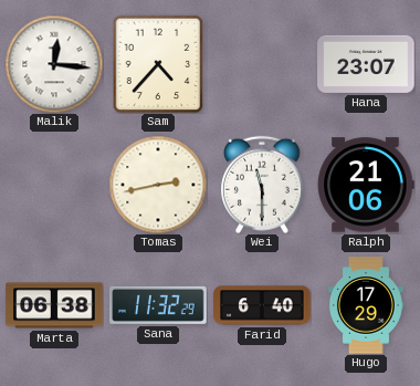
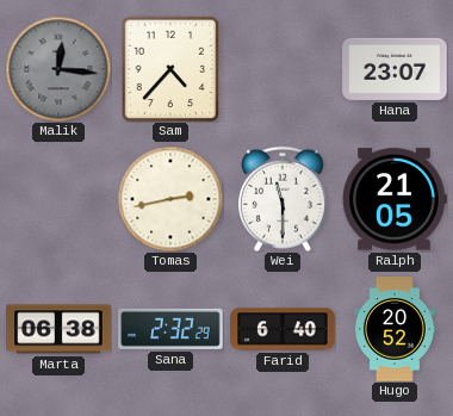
Malik dial: white -> grey
Ralph: 21:06 -> 21:05
Sana: 11:32 -> 2:32
Hugo: 17:29 -> 20:52
